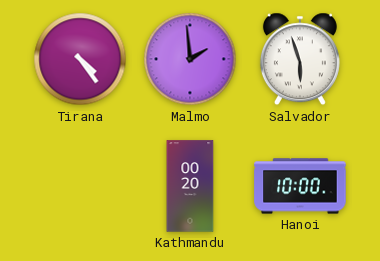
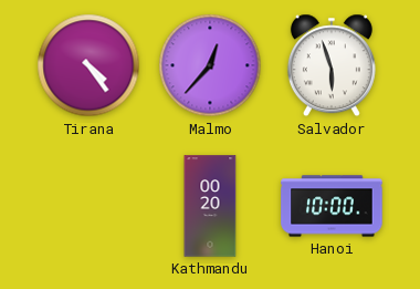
Malmo: 1:59 -> 12:37
